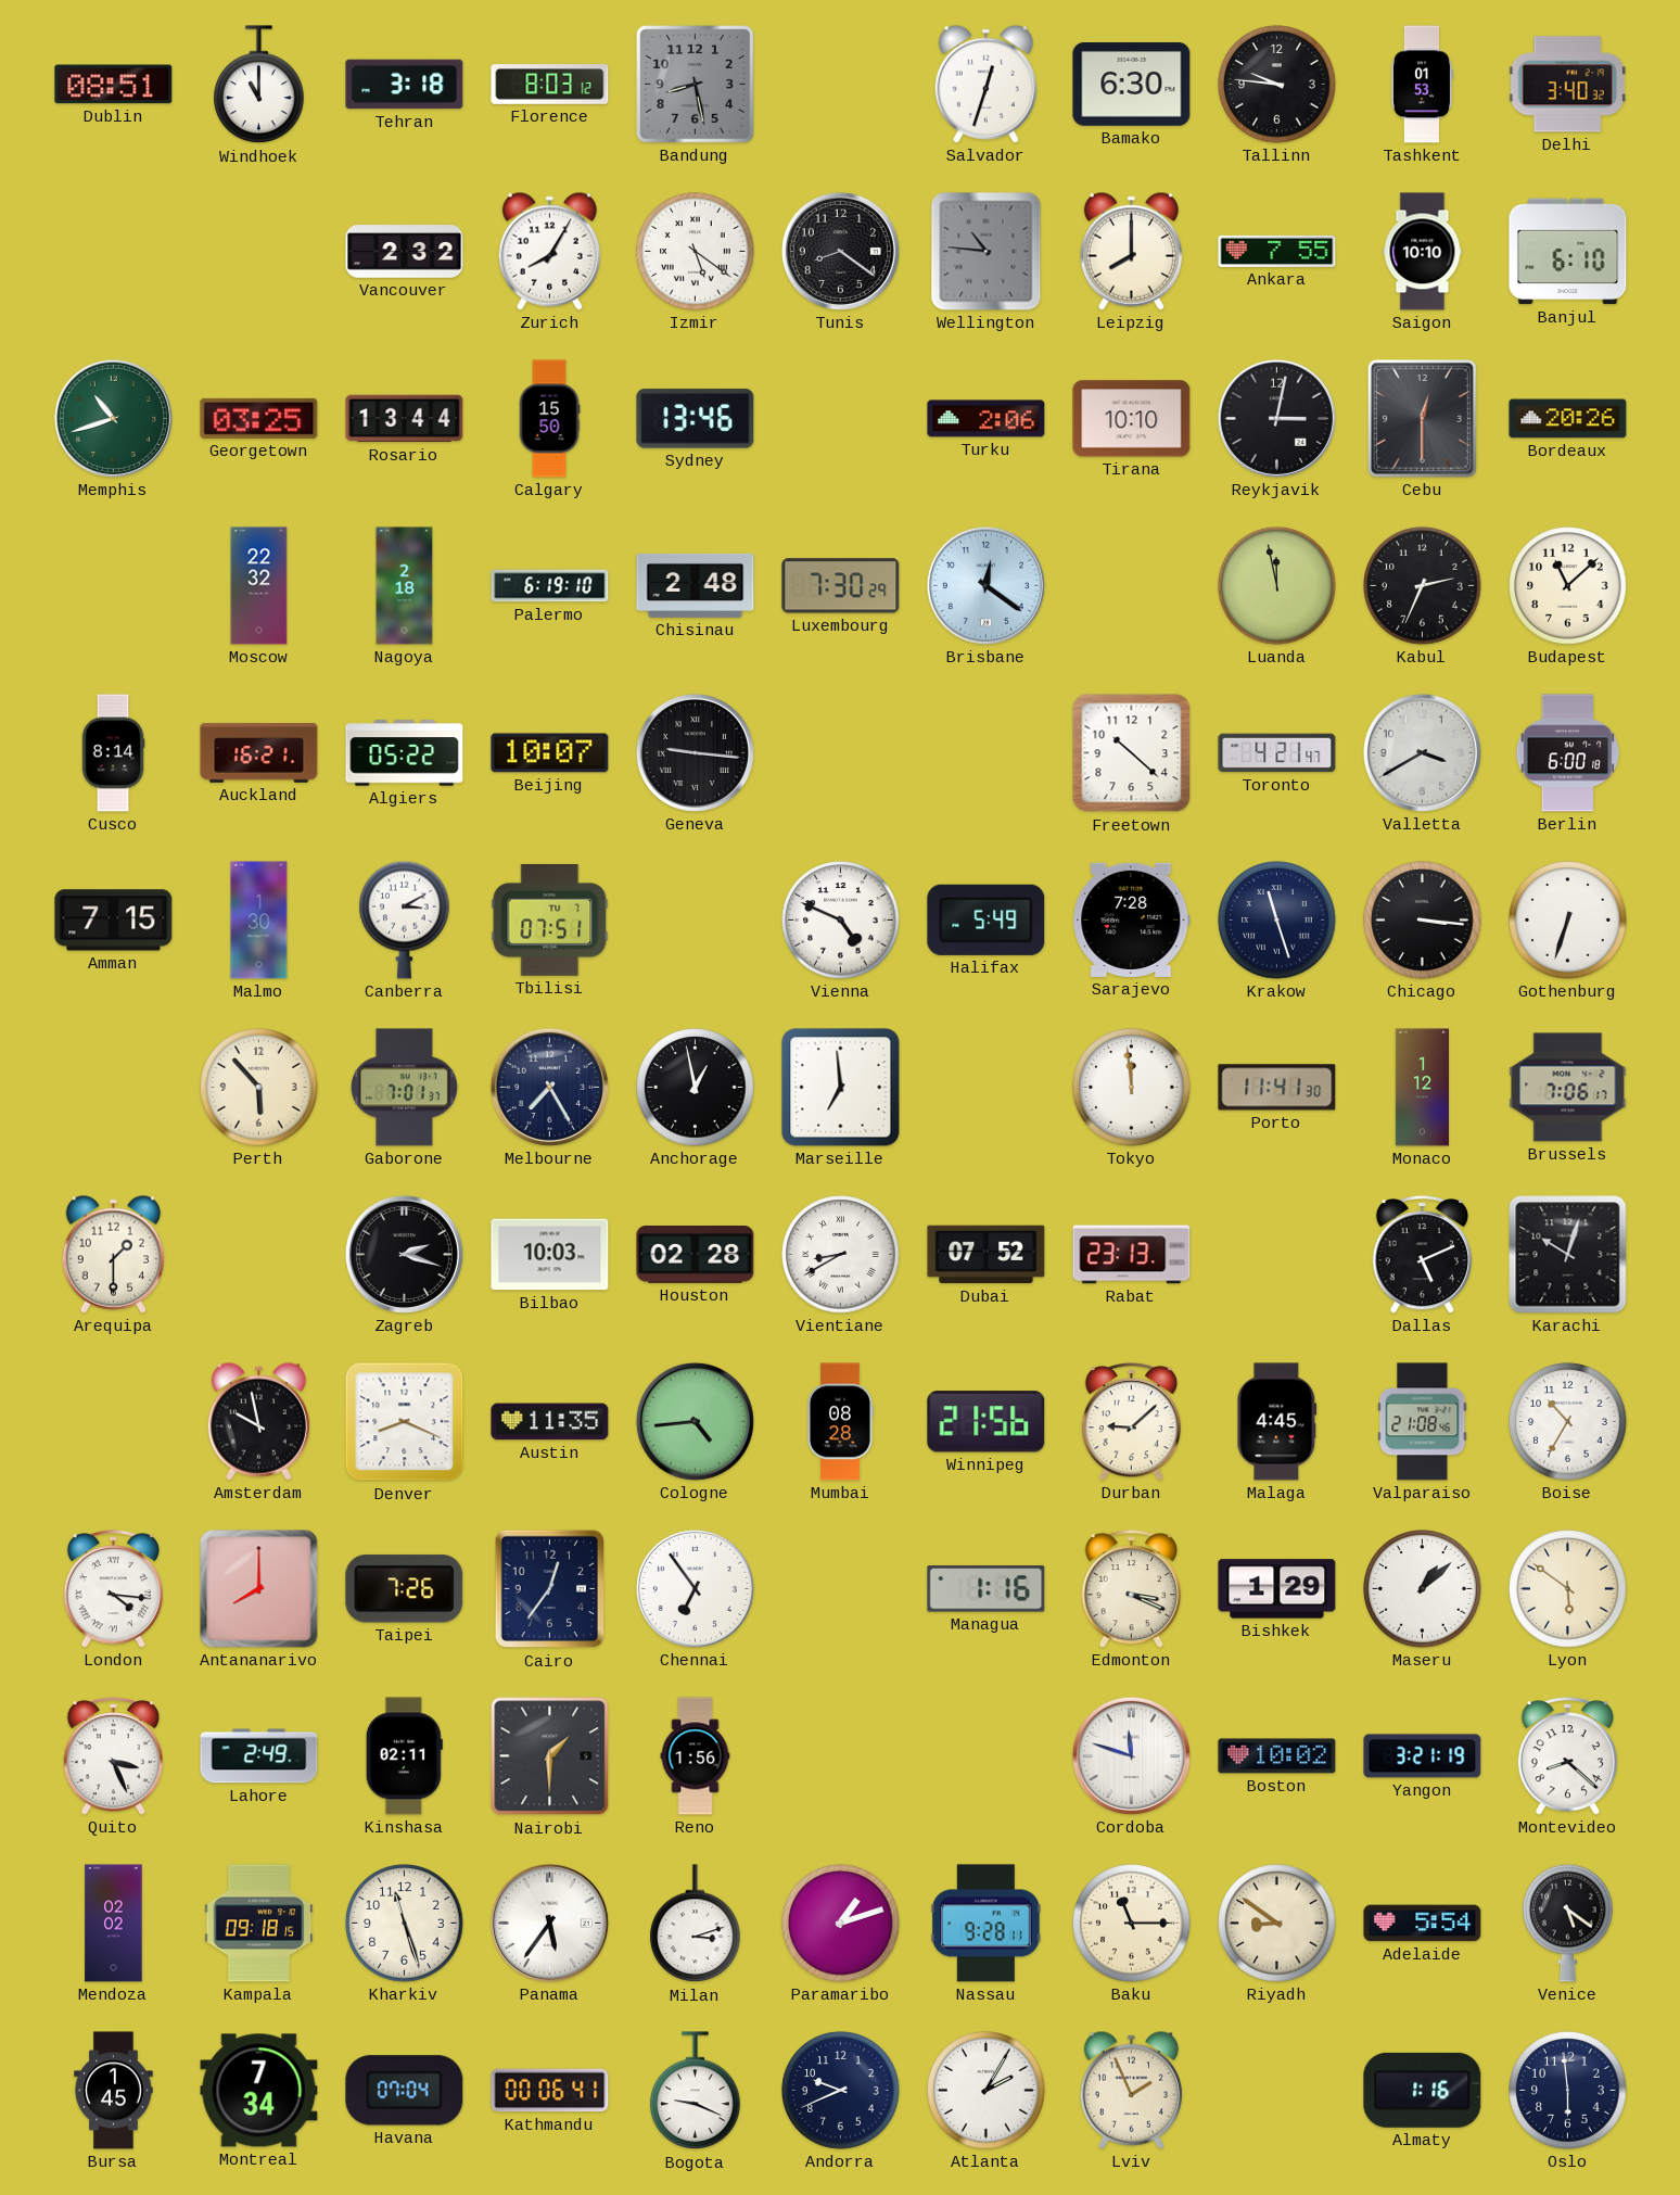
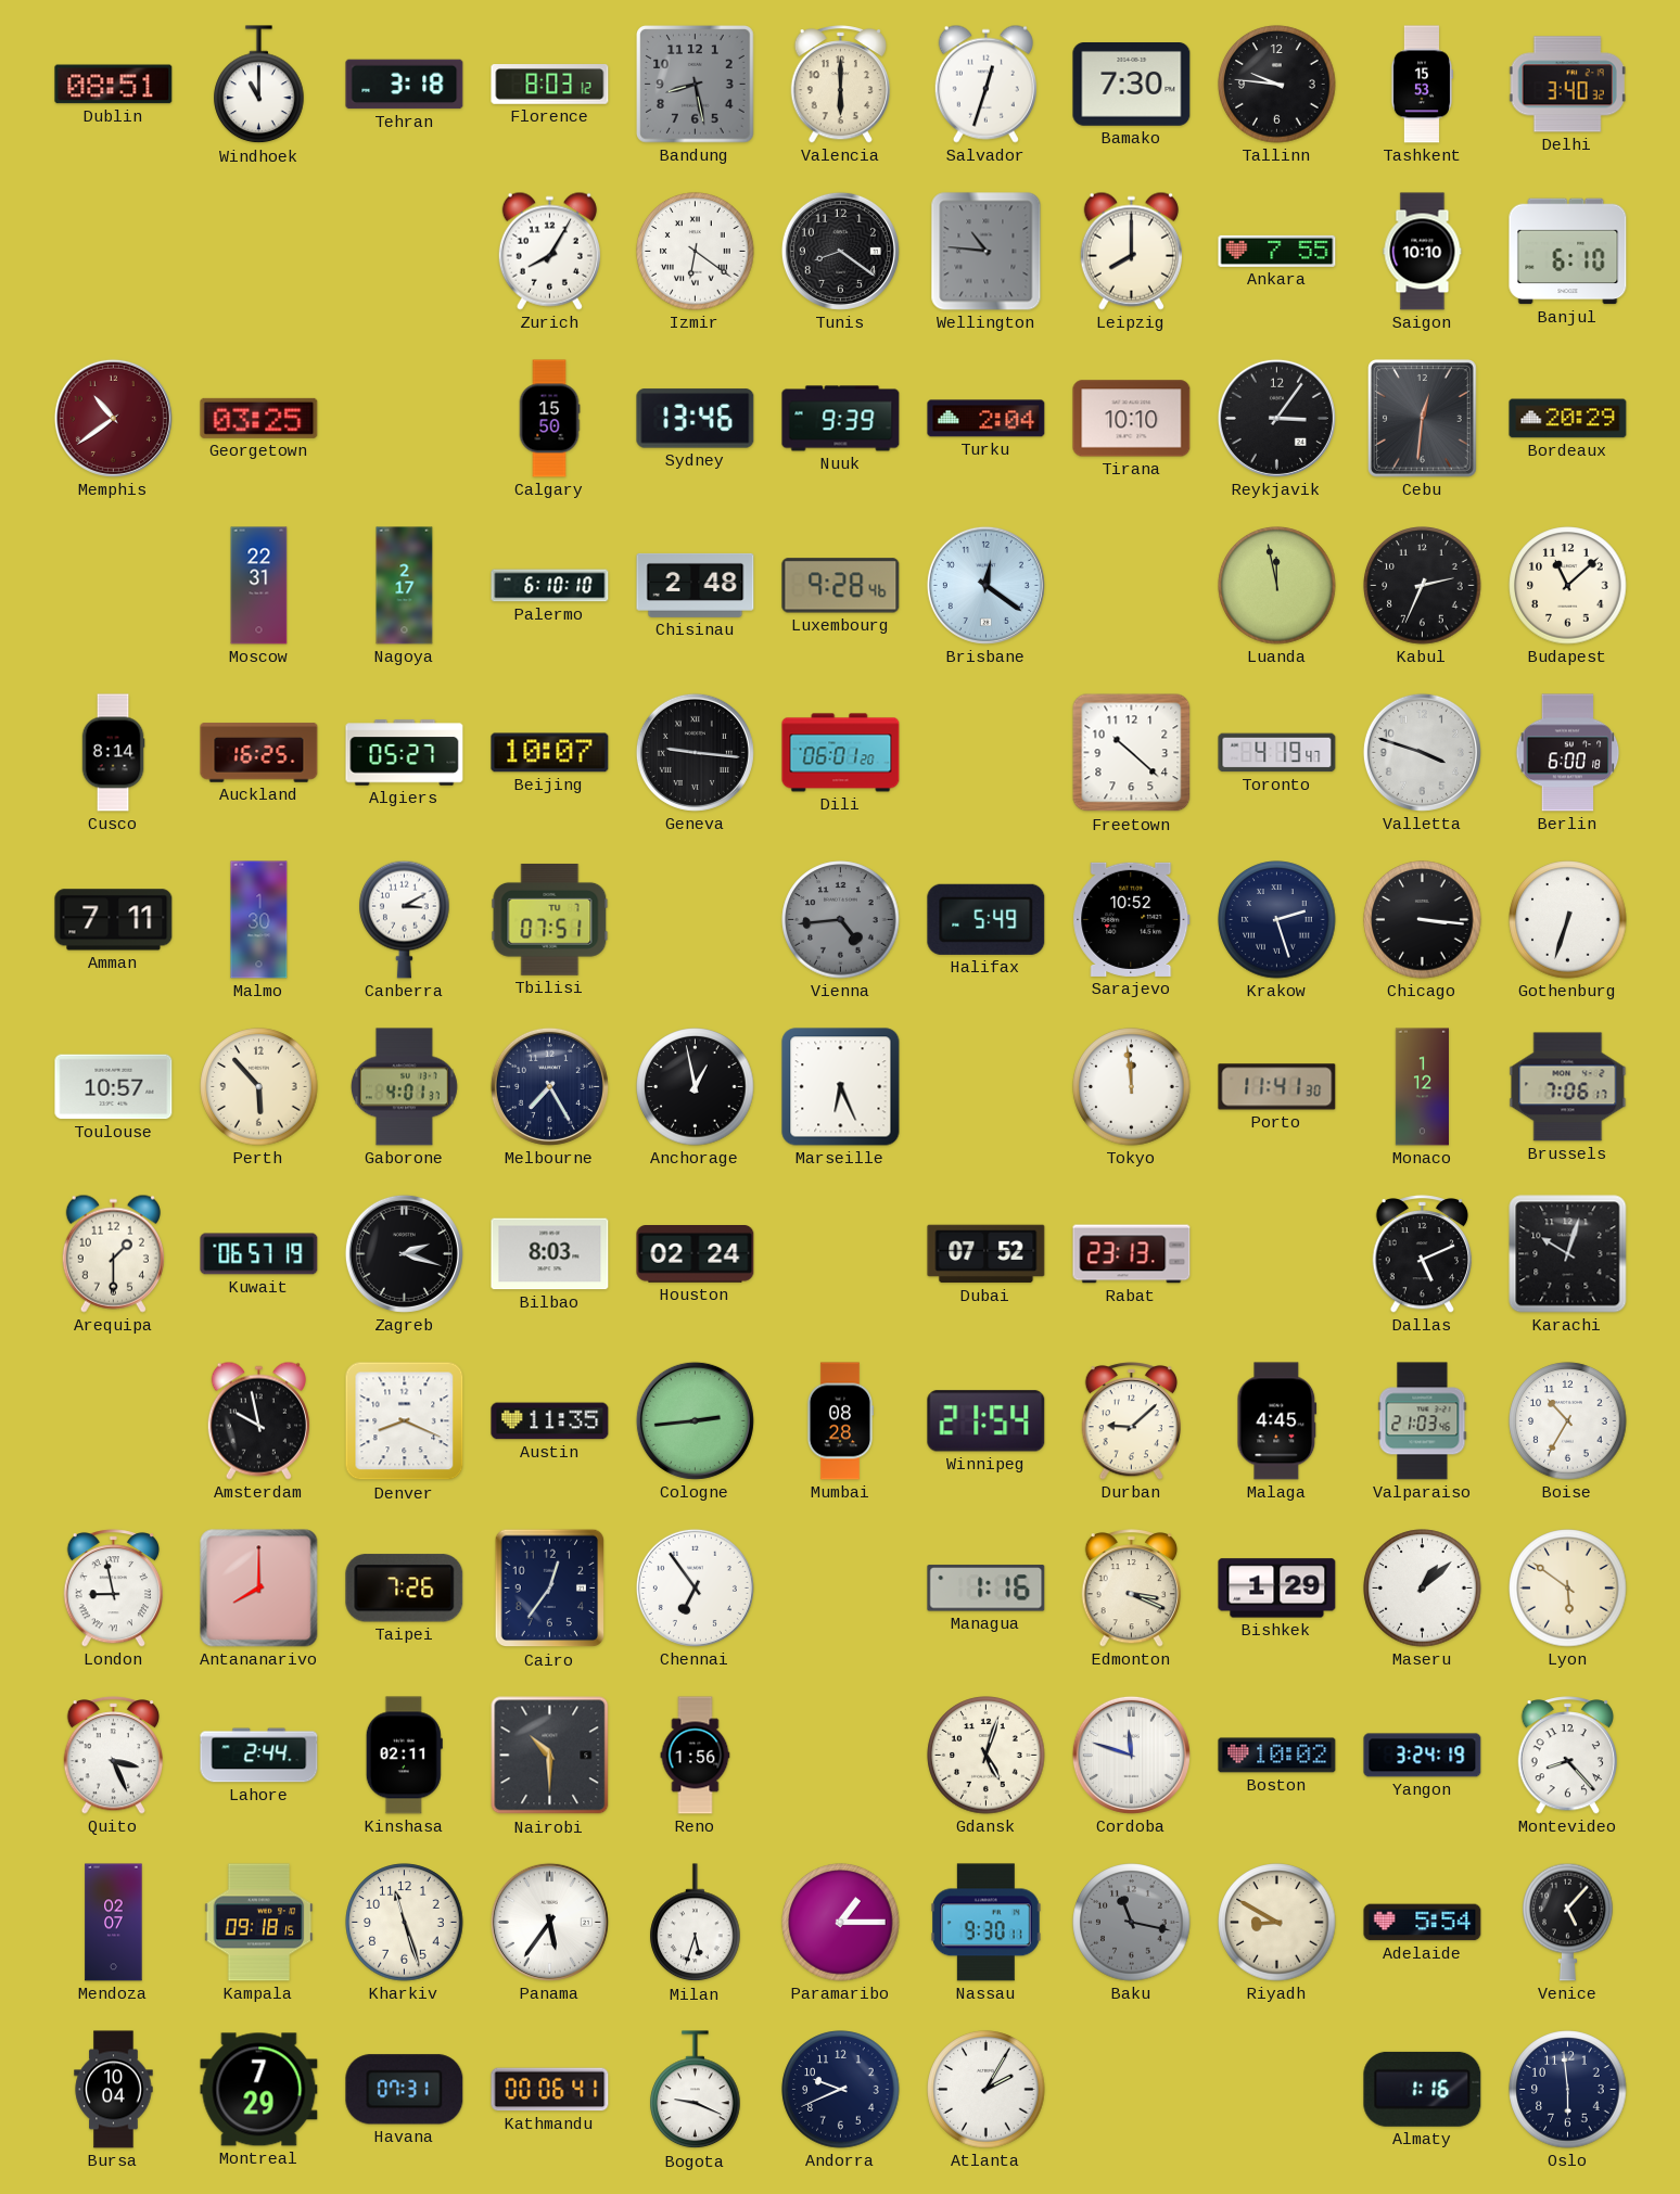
Valencia: none -> 6:00
Bamako: 6:30 -> 7:30
Tashkent: 01:53 -> 15:53
Vancouver: 2:32 -> none
Izmir: 5:21 -> 6:21
Memphis: 10:42 -> 10:39
Memphis dial: green -> burgundy
Rosario: 13:44 -> none
Nuuk: none -> 9:39
Turku: 2:06 -> 2:04
Reykjavik: 3:02 -> 3:06
Cebu: 12:30 -> 12:31
Bordeaux: 20:26 -> 20:29
Moscow: 22:32 -> 22:31
Nagoya: 2:18 -> 2:17
Palermo: 6:19 -> 6:10
Luxembourg: 7:30 -> 9:28
Auckland: 16:21 -> 16:25
Algiers: 05:22 -> 05:27
Dili: none -> 06:01
Toronto: 4:21 -> 4:19
Valletta: 3:40 -> 3:48
Amman: 7:15 -> 7:11
Vienna: 4:49 -> 4:44
Vienna dial: white -> grey
Sarajevo: 7:28 -> 10:52
Krakow: 11:27 -> 2:27
Toulouse: none -> 10:57
Gaborone: 7:01 -> 4:01
Marseille: 6:59 -> 6:26
Kuwait: none -> 06:57
Bilbao: 10:03 -> 8:03
Houston: 02:28 -> 02:24
Vientiane: 8:40 -> none
Cologne: 4:44 -> 2:44
Winnipeg: 21:56 -> 21:54
Valparaiso: 21:08 -> 21:03
London: 4:16 -> 8:58
Lahore: 2:49 -> 2:44
Nairobi: 1:30 -> 10:30
Gdansk: none -> 5:03
Yangon: 3:21 -> 3:24
Montevideo: 8:22 -> 8:23
Mendoza: 02:02 -> 02:07
Milan: 3:12 -> 5:33
Paramaribo: 1:12 -> 1:15
Nassau: 9:28 -> 9:30
Baku: 11:15 -> 11:17
Baku dial: cream -> grey
Riyadh: 8:51 -> 8:50
Venice: 5:21 -> 5:07
Bursa: 1:45 -> 10:04
Montreal: 7:34 -> 7:29
Havana: 07:04 -> 07:31
Lviv: 1:56 -> none
